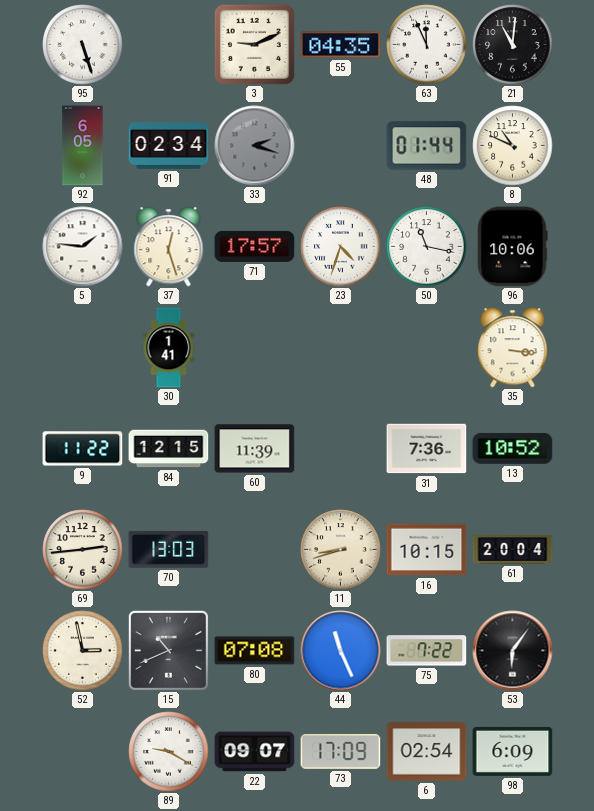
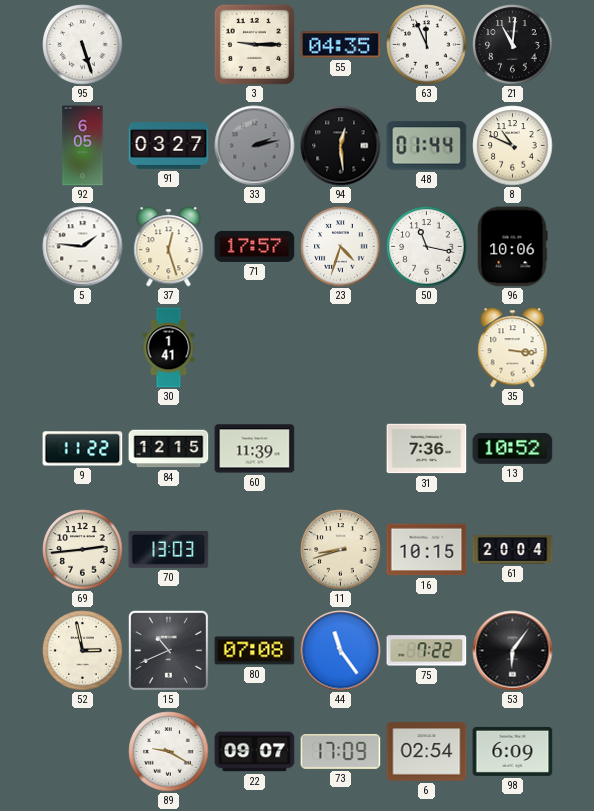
3: 9:11 -> 9:15
91: 02:34 -> 03:27
33: 2:18 -> 2:13
94: none -> 12:29
44: 11:26 -> 11:24
